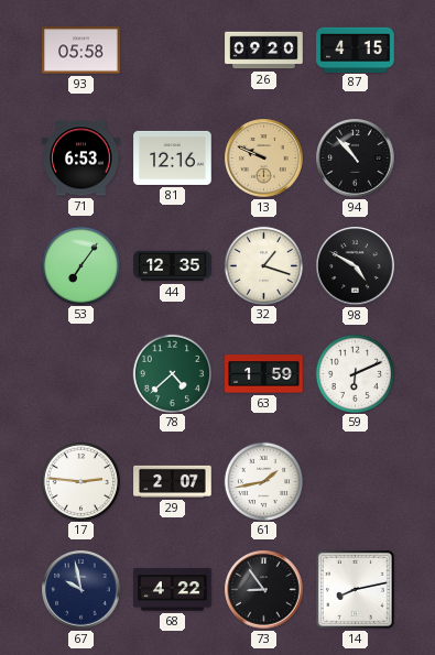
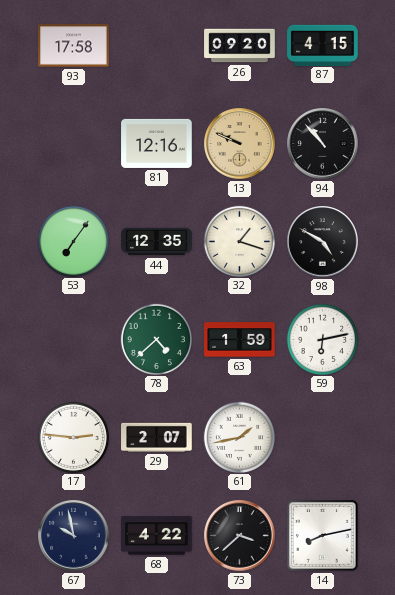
93: 05:58 -> 17:58
71: 6:53 -> none
59: 6:11 -> 6:13
73: 8:54 -> 3:38
